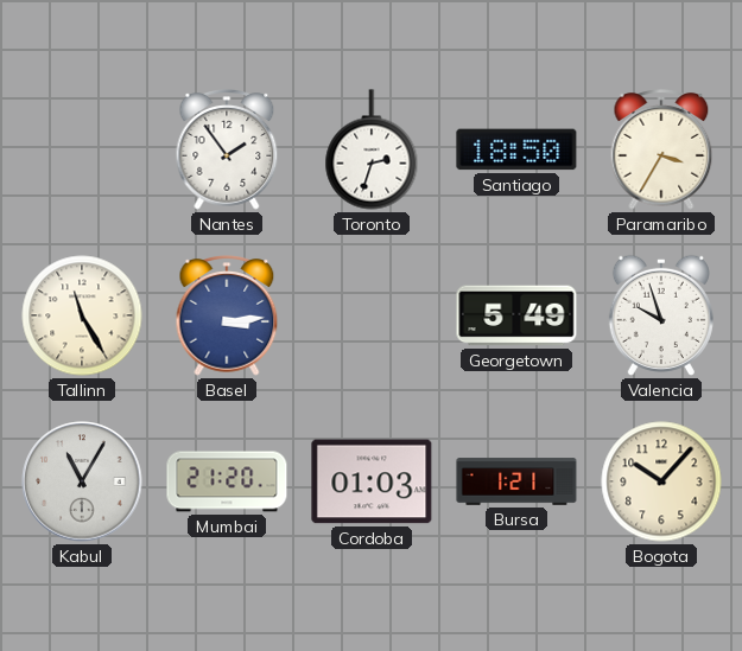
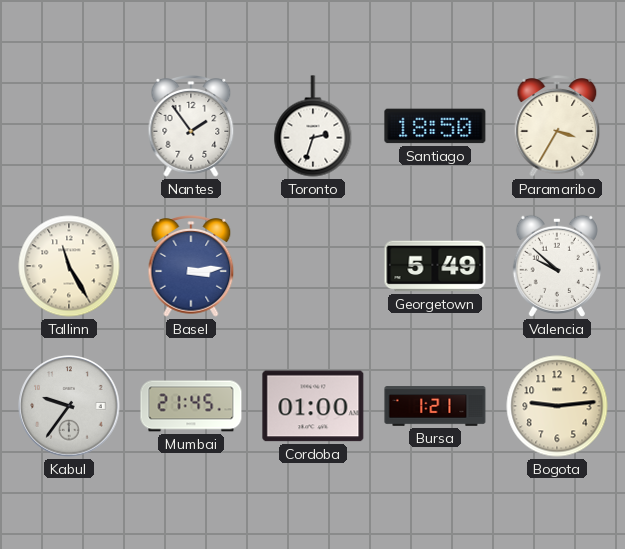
Valencia: 9:57 -> 9:52
Kabul: 11:05 -> 9:36
Mumbai: 21:20 -> 21:45
Cordoba: 01:03 -> 01:00
Bogota: 10:07 -> 9:14
